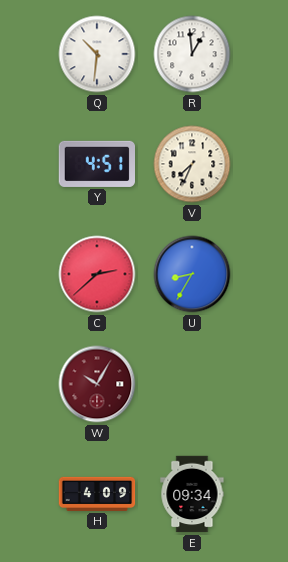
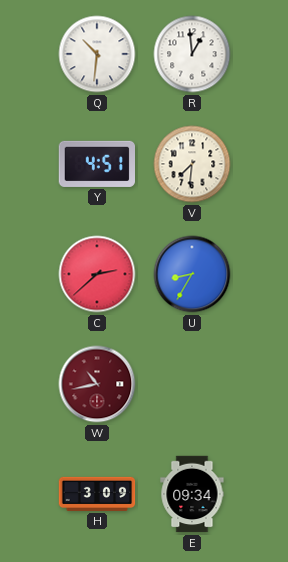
V: 7:34 -> 7:31
W: 10:05 -> 10:43
H: 4:09 -> 3:09
